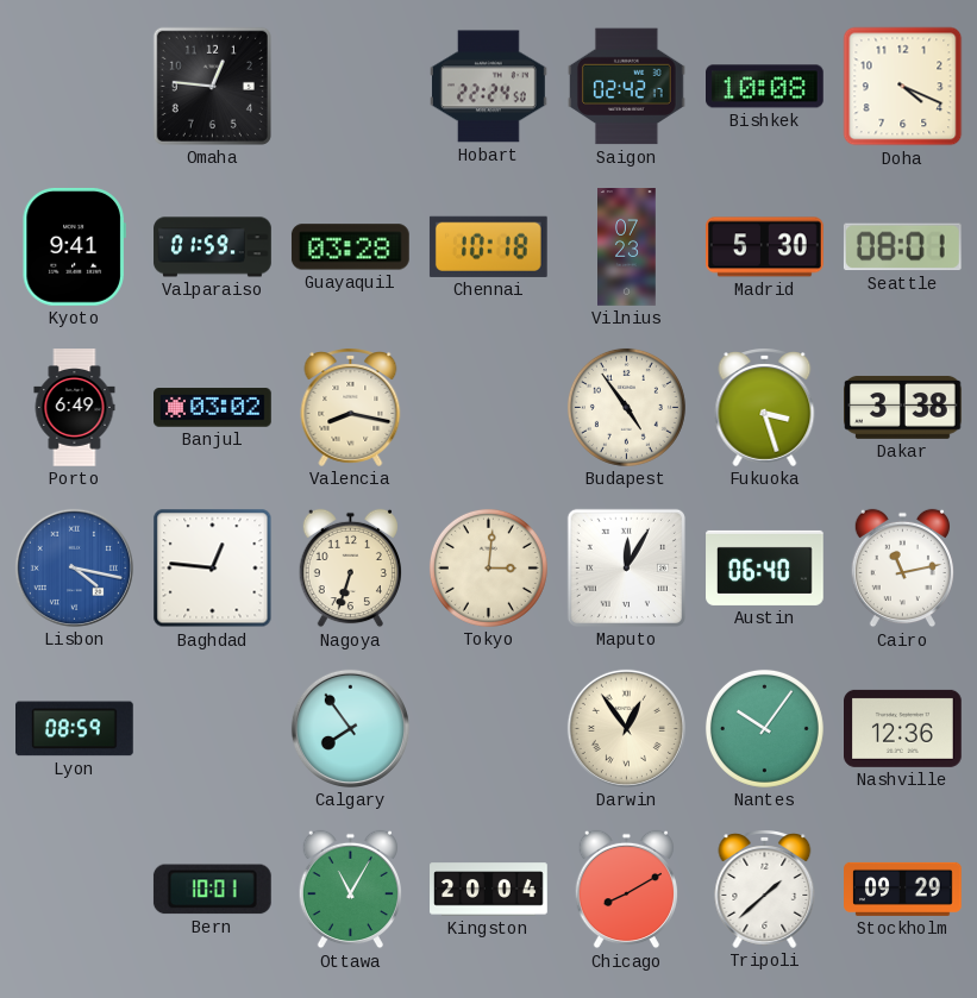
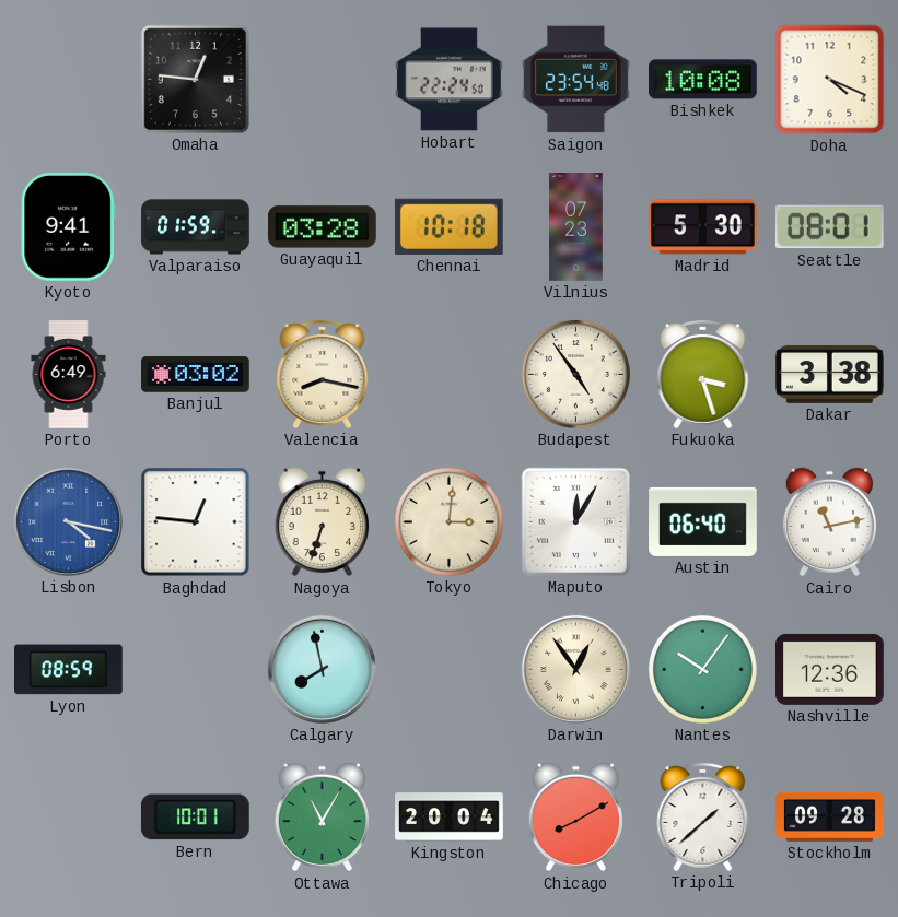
Saigon: 02:42 -> 23:54
Calgary: 7:54 -> 7:58
Stockholm: 09:29 -> 09:28
